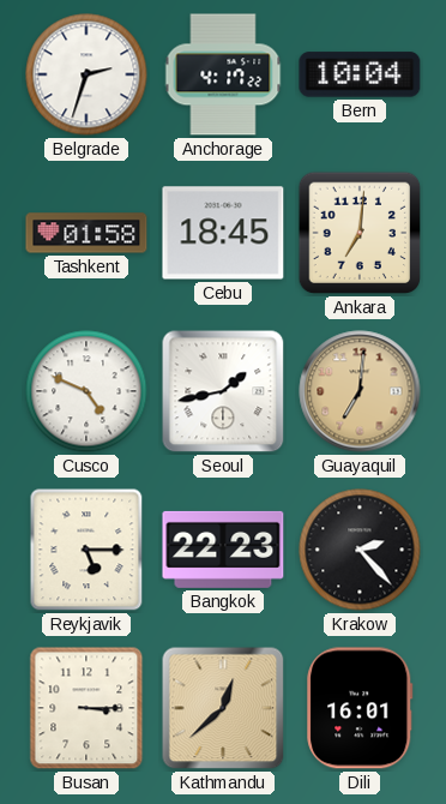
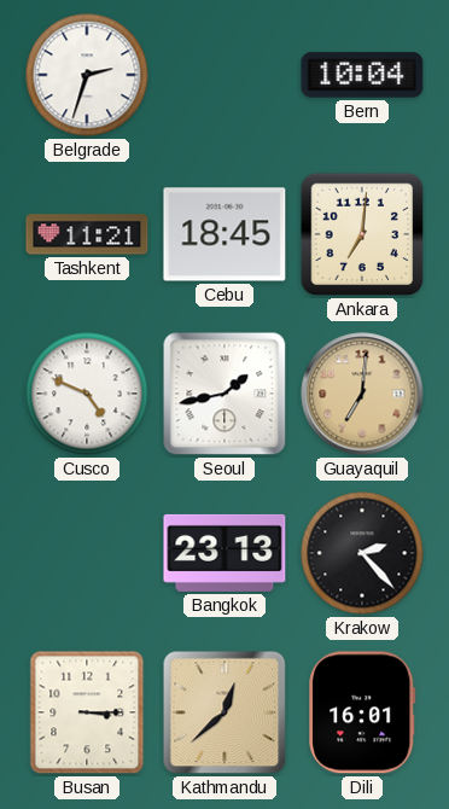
Anchorage: 4:17 -> none
Tashkent: 01:58 -> 11:21
Reykjavik: 5:15 -> none
Bangkok: 22:23 -> 23:13
